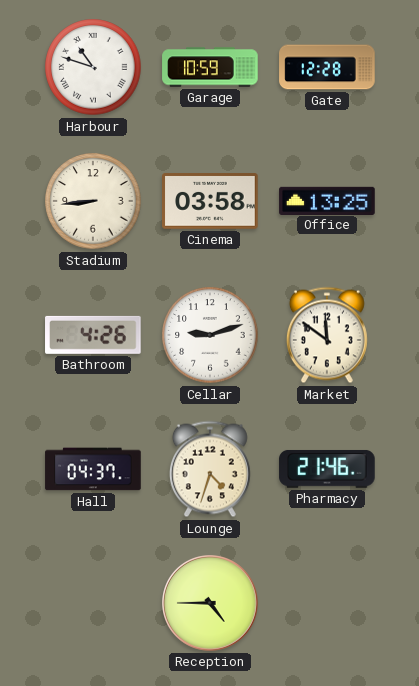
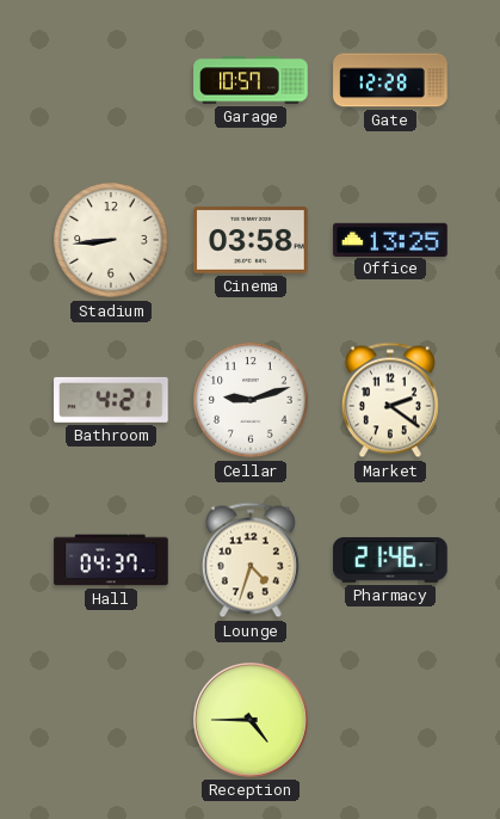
Harbour: 10:48 -> none
Garage: 10:59 -> 10:57
Bathroom: 4:26 -> 4:21
Market: 11:51 -> 2:21
